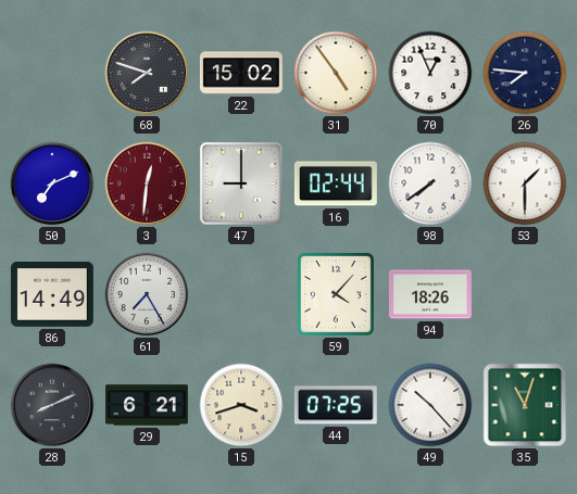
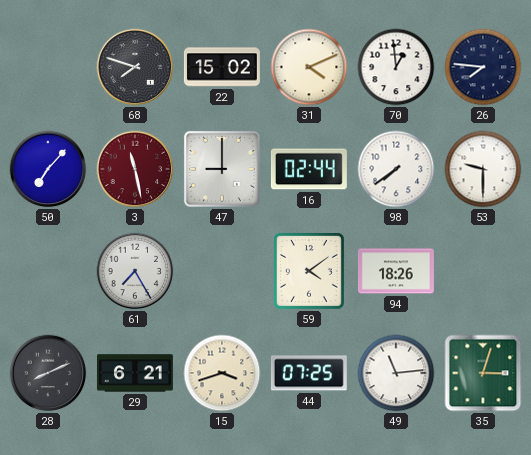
31: 4:54 -> 4:11
70: 12:56 -> 12:59
50: 7:11 -> 7:07
3: 12:31 -> 11:28
53: 1:30 -> 9:30
86: 14:49 -> none
59: 4:07 -> 4:09
49: 10:23 -> 11:14
35: 11:03 -> 3:03
